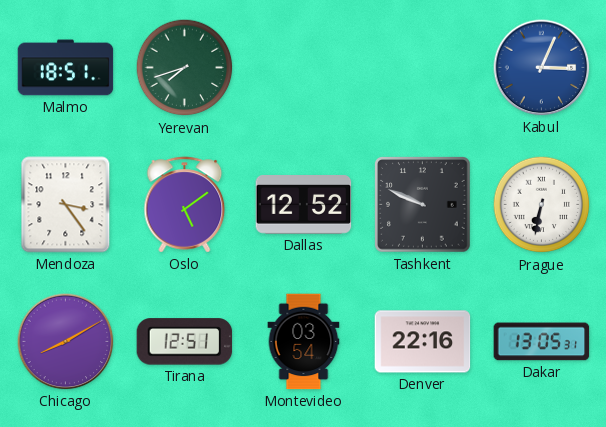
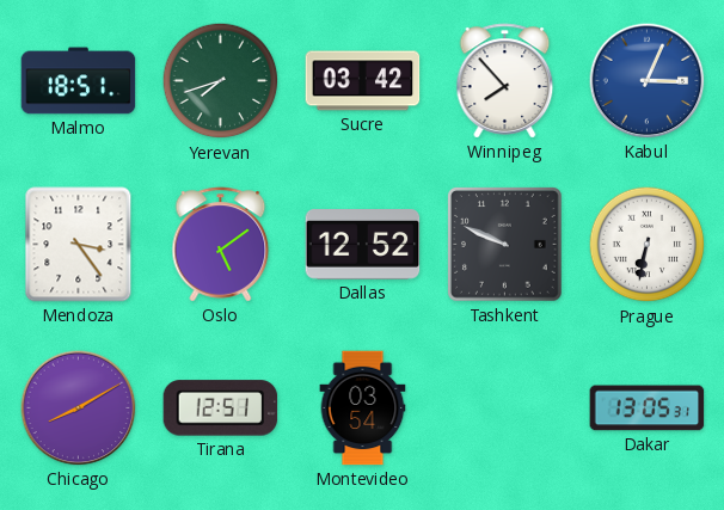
Sucre: none -> 03:42
Winnipeg: none -> 7:53
Denver: 22:16 -> none
